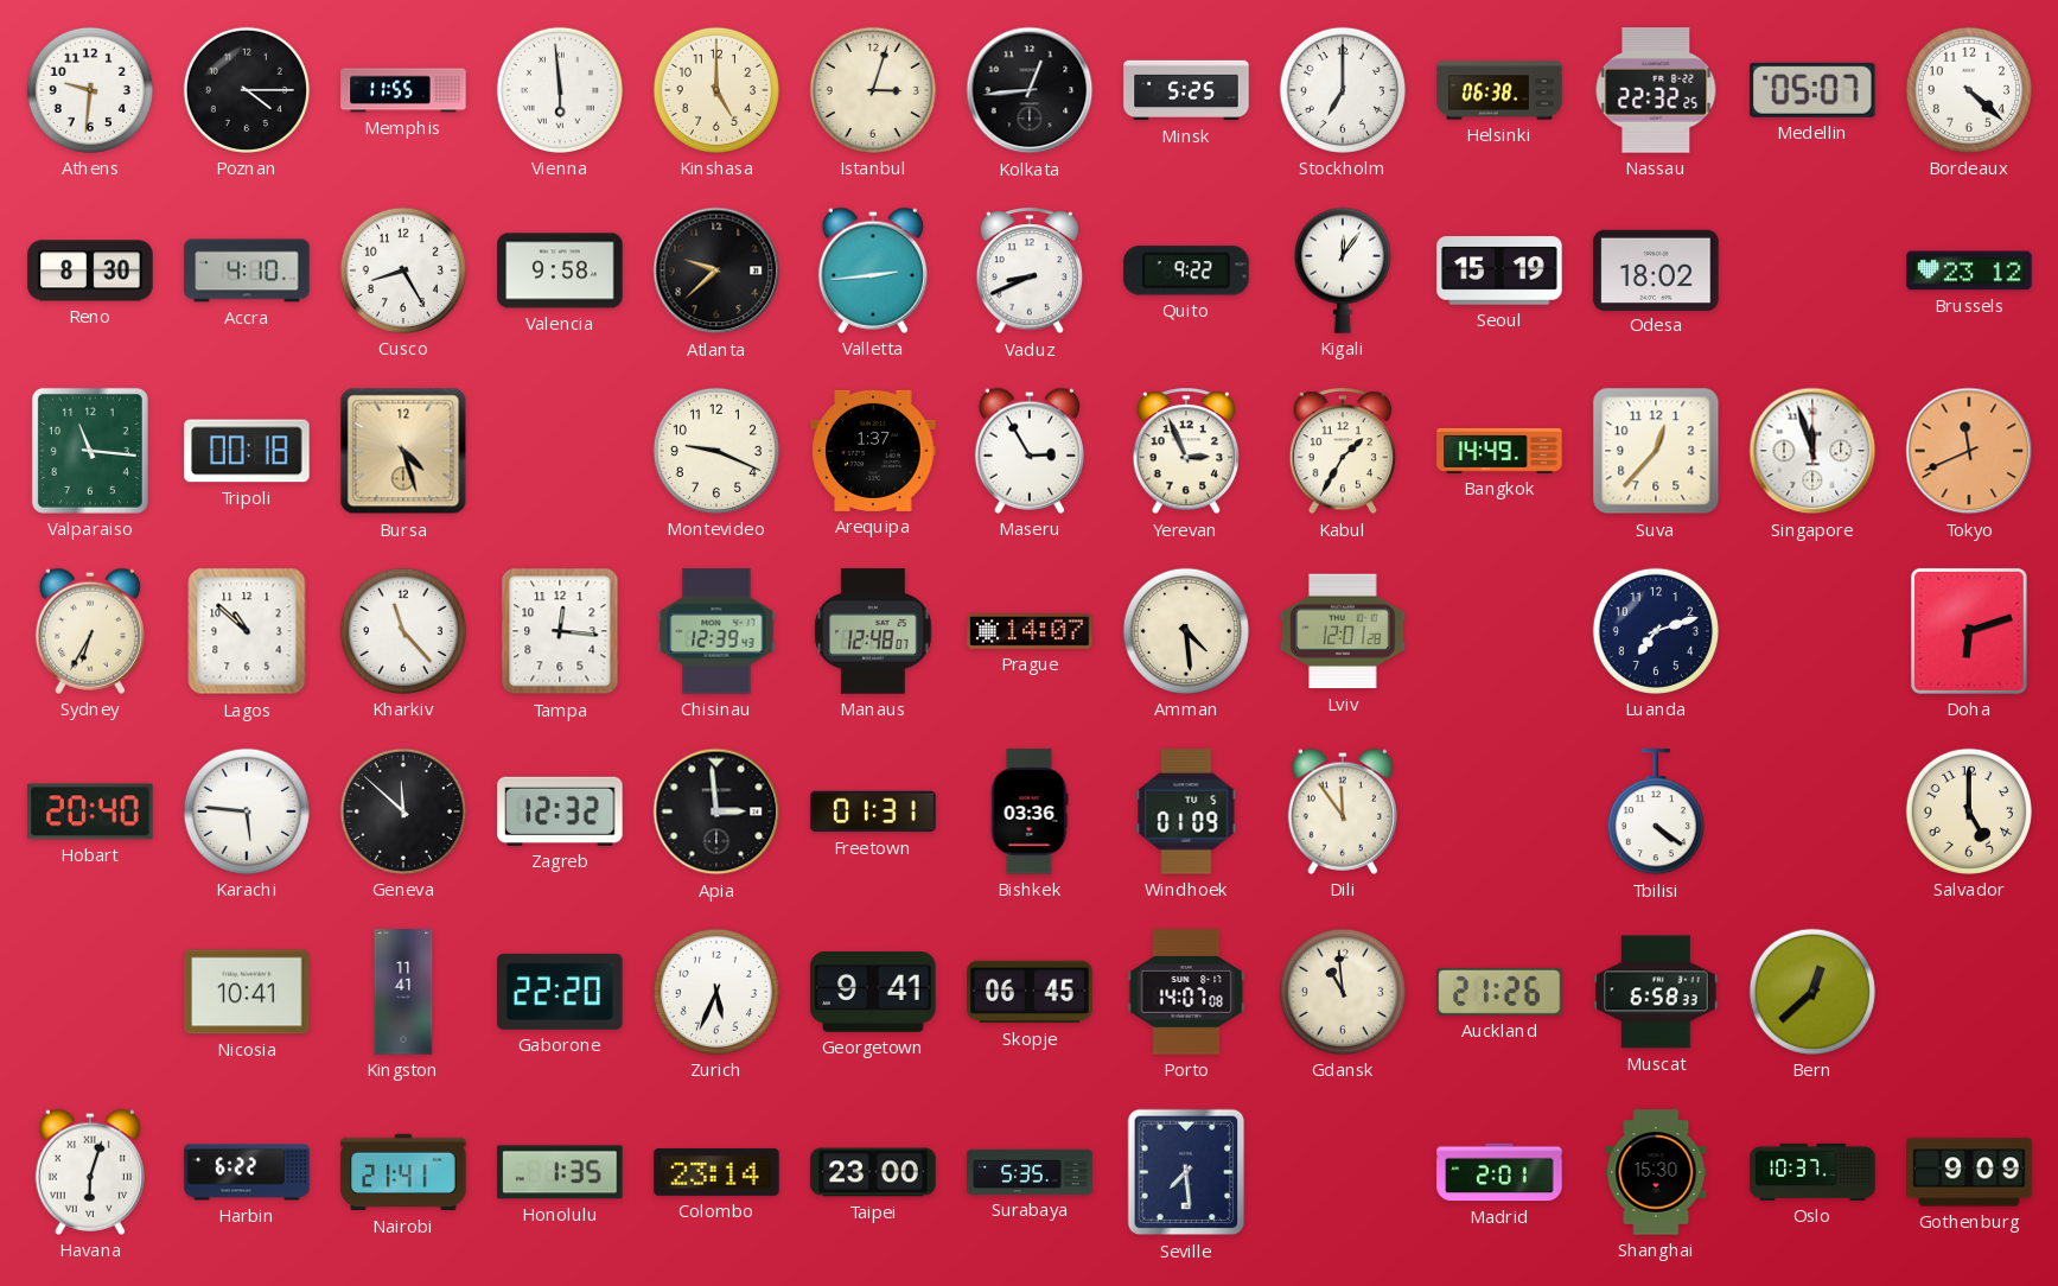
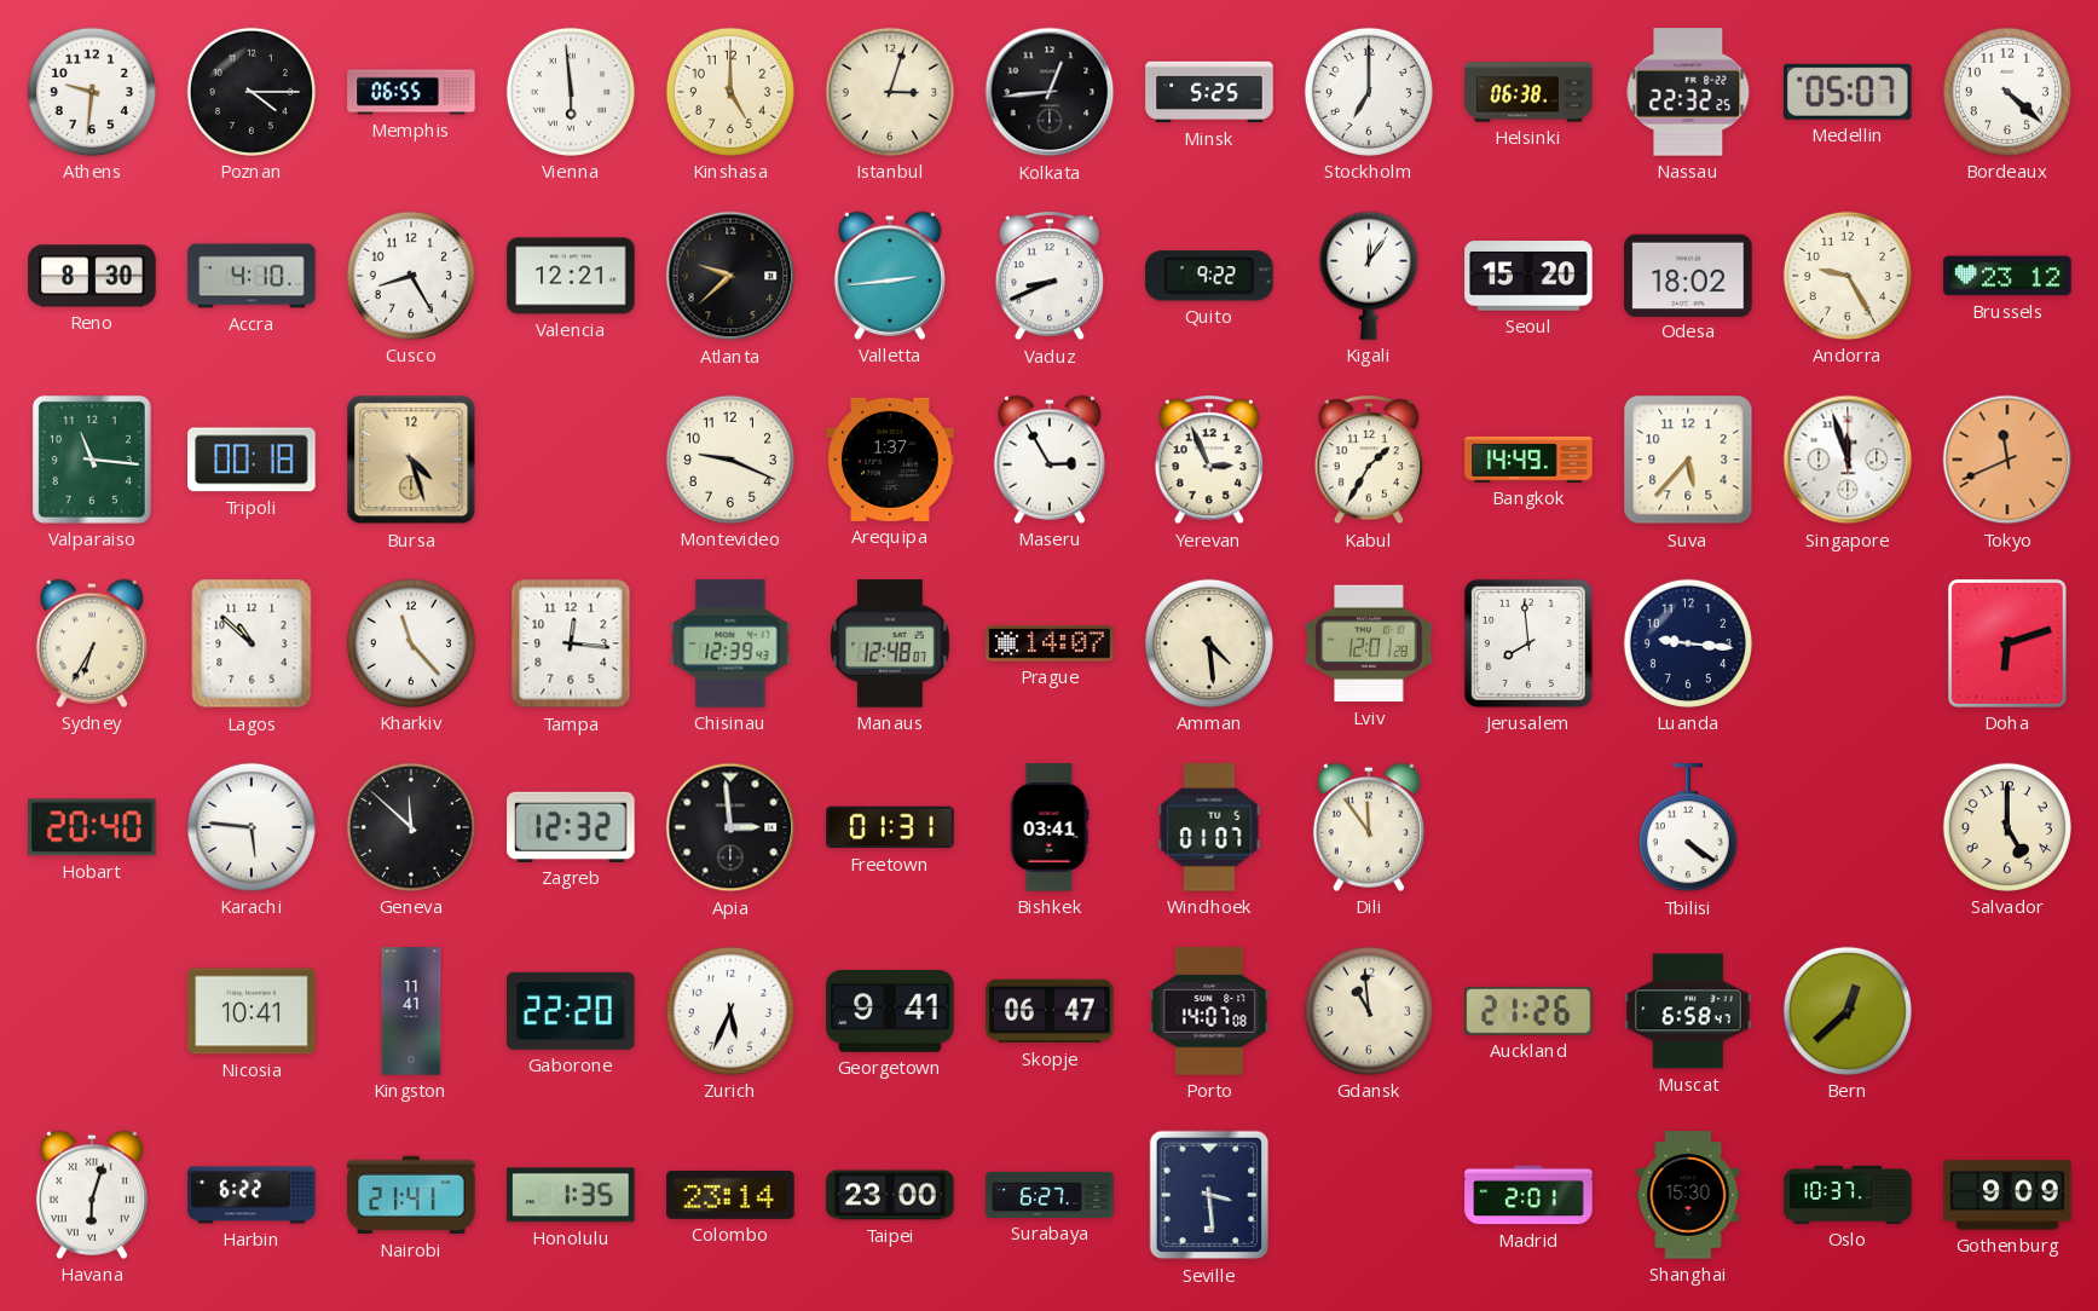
Memphis: 11:55 -> 06:55
Valencia: 9:58 -> 12:21
Seoul: 15:19 -> 15:20
Andorra: none -> 9:25
Suva: 12:37 -> 5:37
Jerusalem: none -> 7:59
Luanda: 7:12 -> 9:16
Bishkek: 03:36 -> 03:41
Windhoek: 01:09 -> 01:07
Skopje: 06:45 -> 06:47
Muscat: 6:58:33 -> 6:58:47
Surabaya: 5:35 -> 6:27
Seville: 7:29 -> 3:29
